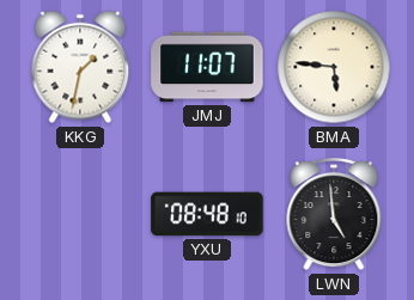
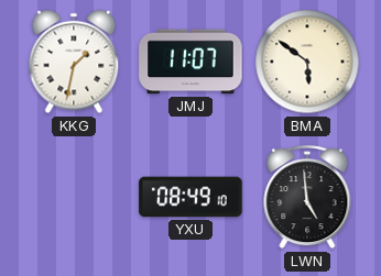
BMA: 5:46 -> 5:51
YXU: 08:48 -> 08:49
